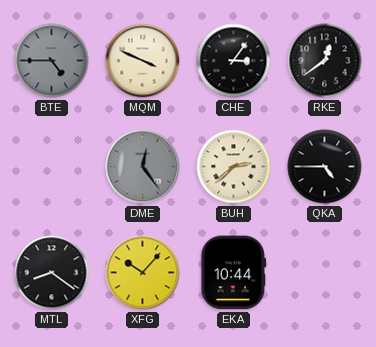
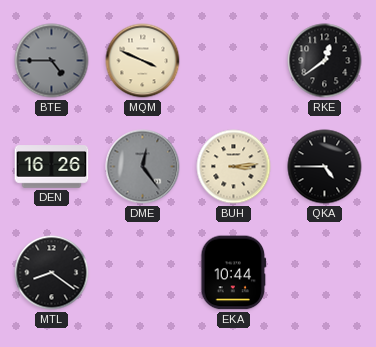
CHE: 3:06 -> none
DEN: none -> 16:26
BUH: 2:38 -> 3:14
XFG: 10:07 -> none
